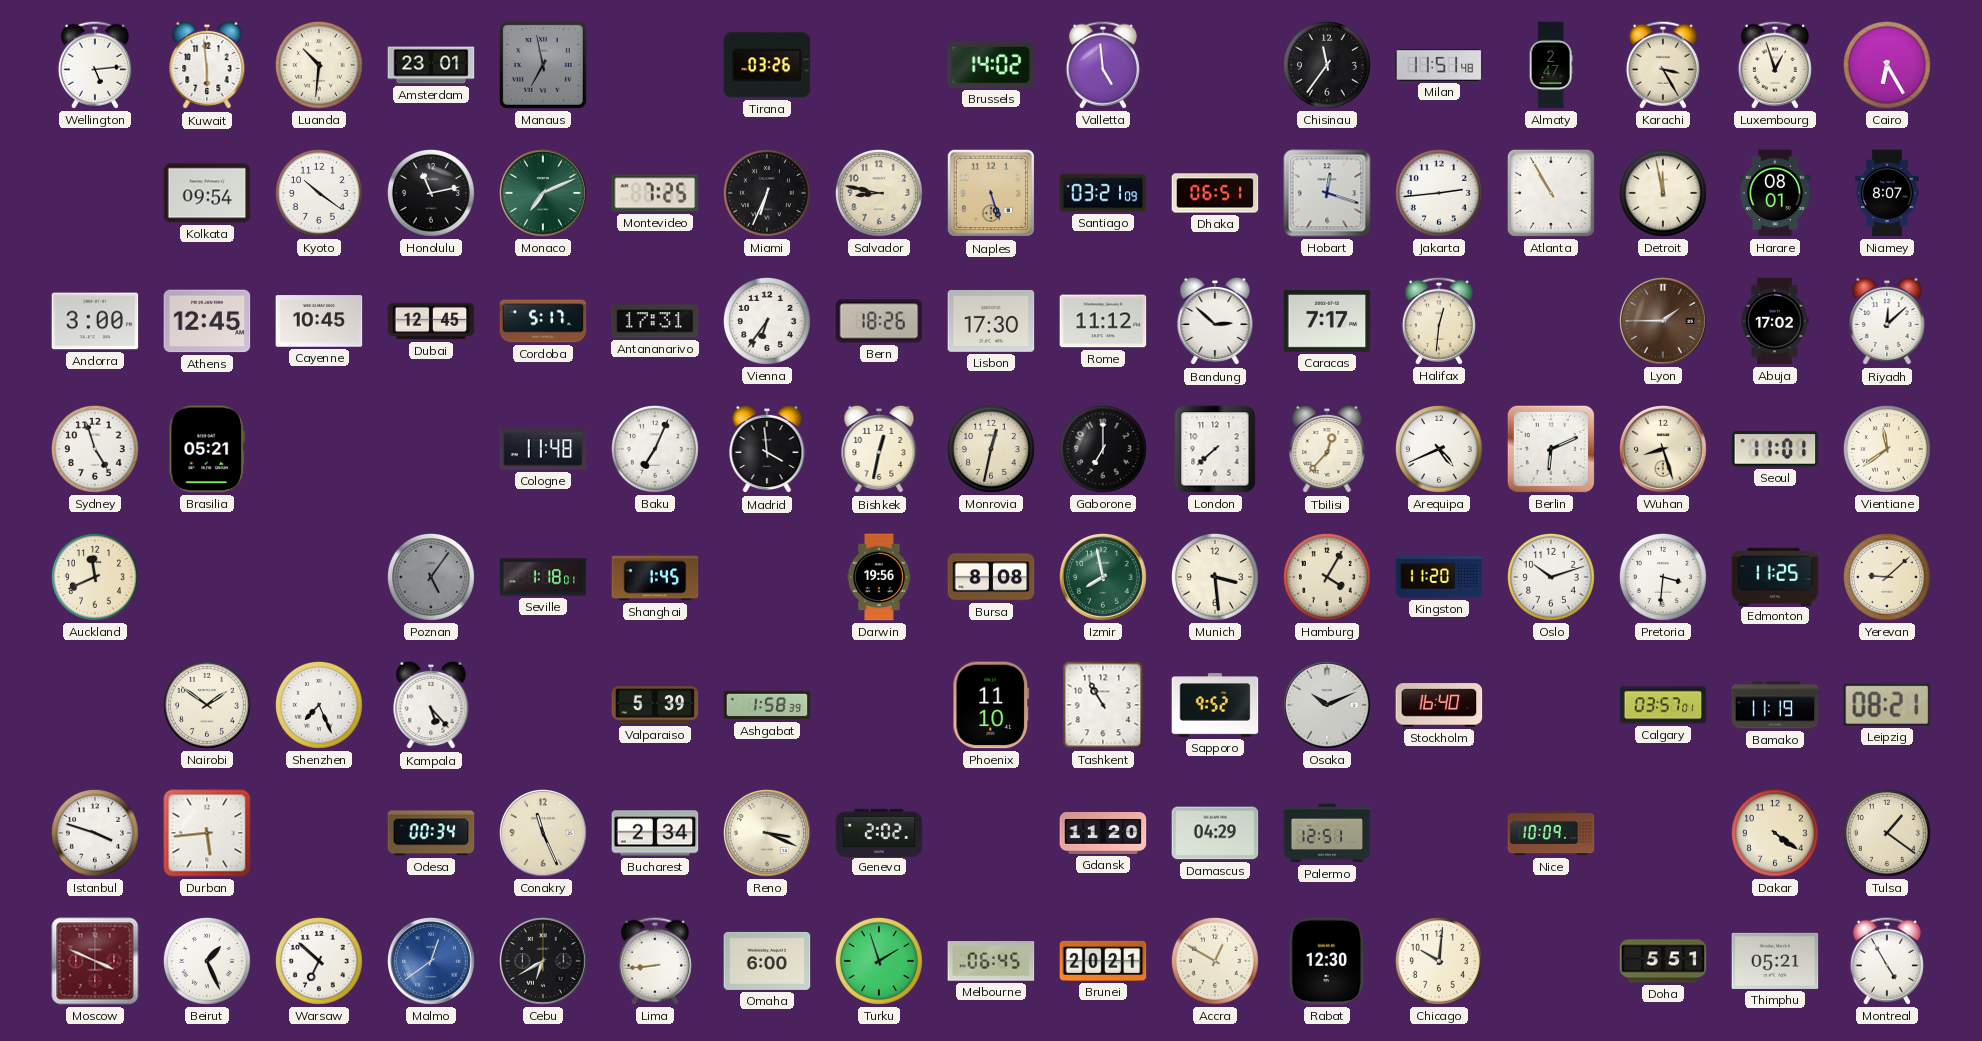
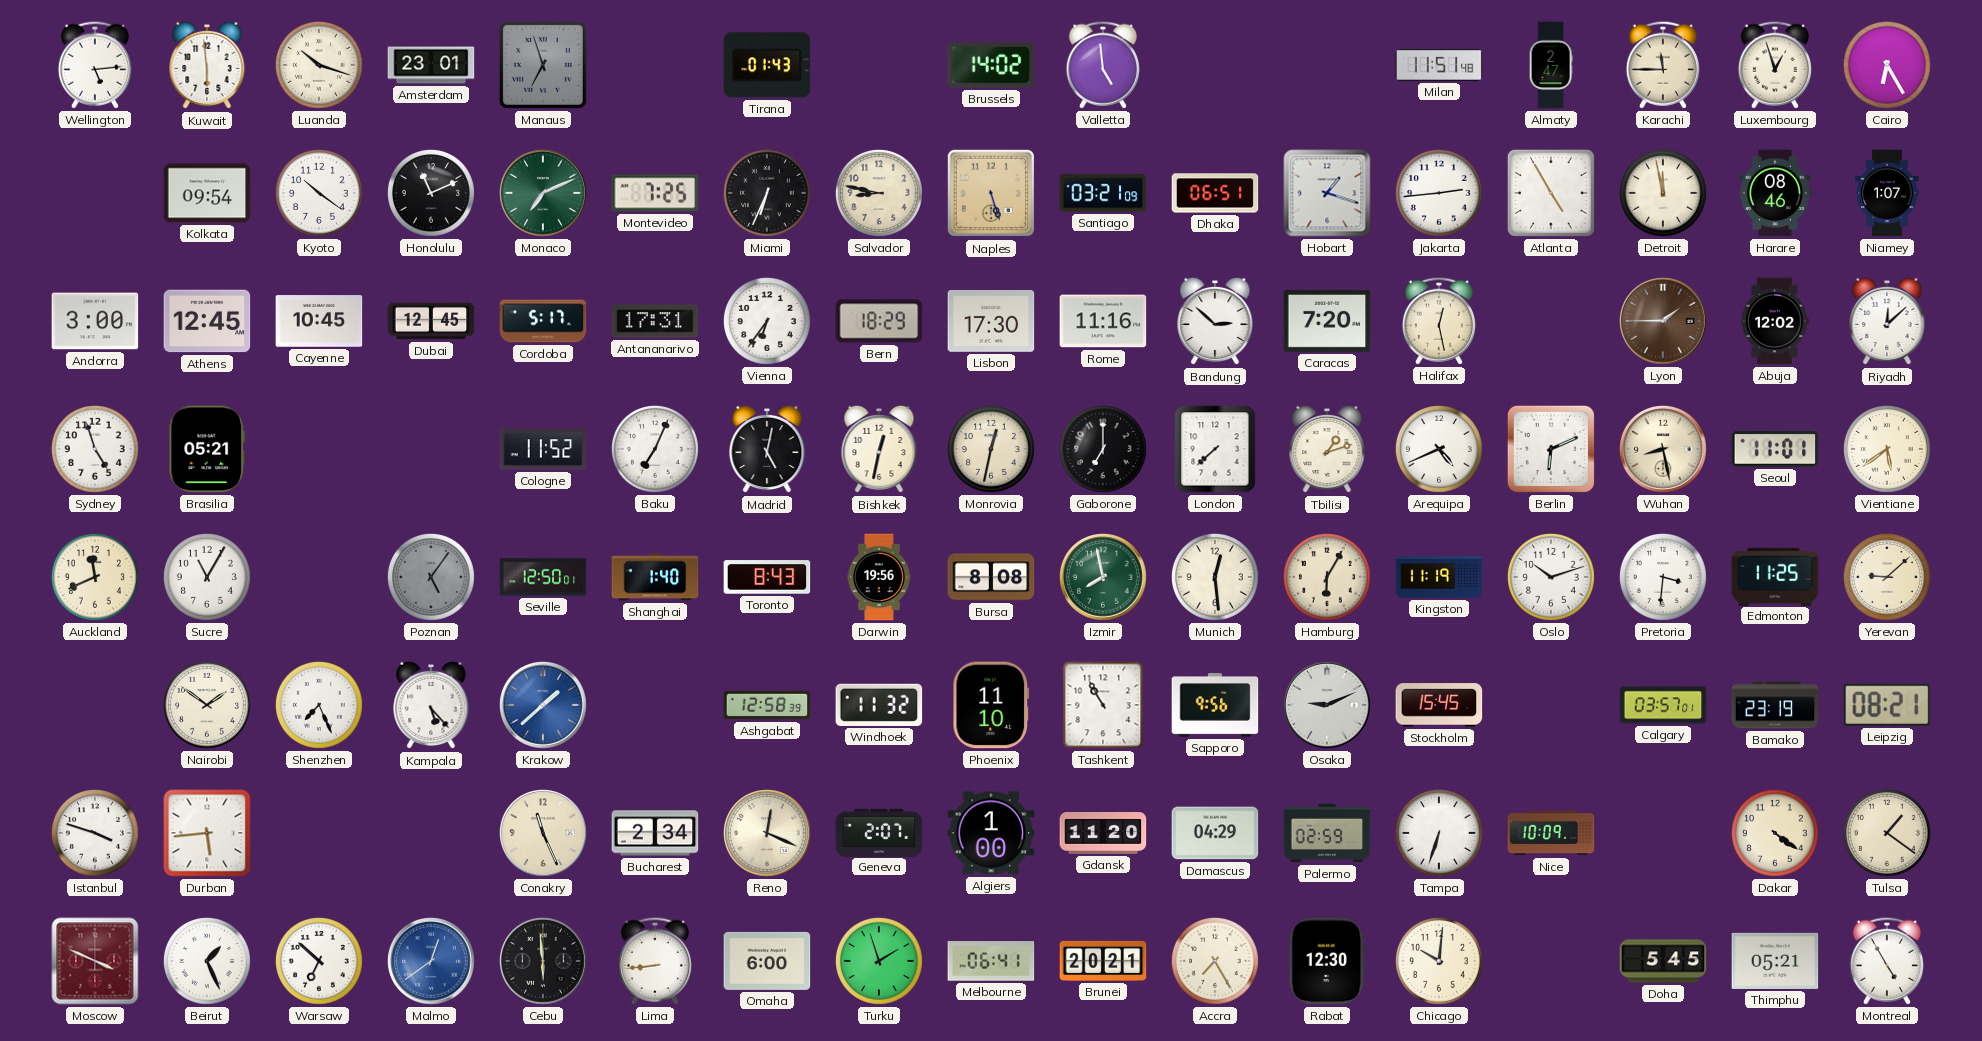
Luanda: 10:31 -> 10:18
Manaus: 6:58 -> 6:57
Tirana: 03:26 -> 01:43
Chisinau: 11:36 -> none
Karachi: 3:25 -> 11:45
Honolulu: 11:13 -> 11:11
Hobart: 12:18 -> 1:18
Atlanta: 10:55 -> 4:55
Harare: 08:01 -> 08:46
Niamey: 8:07 -> 1:07
Bern: 18:26 -> 18:29
Rome: 11:12 -> 11:16
Caracas: 7:17 -> 7:20
Halifax: 12:31 -> 12:28
Abuja: 17:02 -> 12:02
Cologne: 11:48 -> 11:52
Madrid: 3:59 -> 5:02
Tbilisi: 12:37 -> 1:12
Wuhan: 8:27 -> 8:28
Vientiane: 11:39 -> 5:39
Sucre: none -> 11:05
Seville: 1:18 -> 12:50
Shanghai: 1:45 -> 1:40
Toronto: none -> 8:43
Munich: 3:29 -> 12:29
Hamburg: 4:05 -> 6:05
Kingston: 11:20 -> 11:19
Krakow: none -> 1:38
Valparaiso: 5:39 -> none
Ashgabat: 1:58 -> 12:58
Windhoek: none -> 11:32
Sapporo: 9:52 -> 9:56
Osaka: 10:11 -> 9:11
Stockholm: 16:40 -> 15:45
Bamako: 11:19 -> 23:19
Odesa: 00:34 -> none
Reno: 3:19 -> 12:19
Geneva: 2:02 -> 2:07
Algiers: none -> 1:00
Palermo: 12:51 -> 02:59
Tampa: none -> 6:33
Cebu: 6:40 -> 5:59
Melbourne: 06:45 -> 06:41
Accra: 12:50 -> 7:25
Doha: 5:51 -> 5:45
